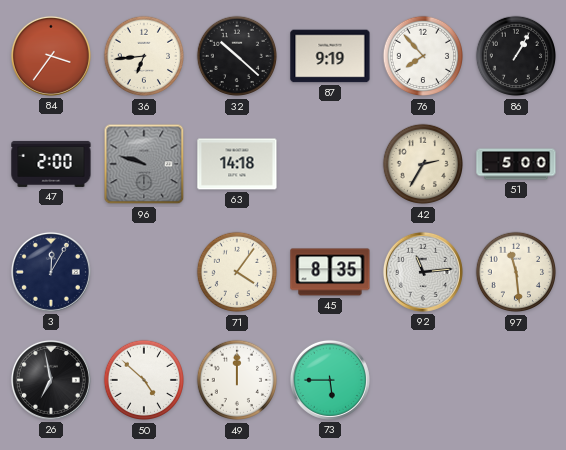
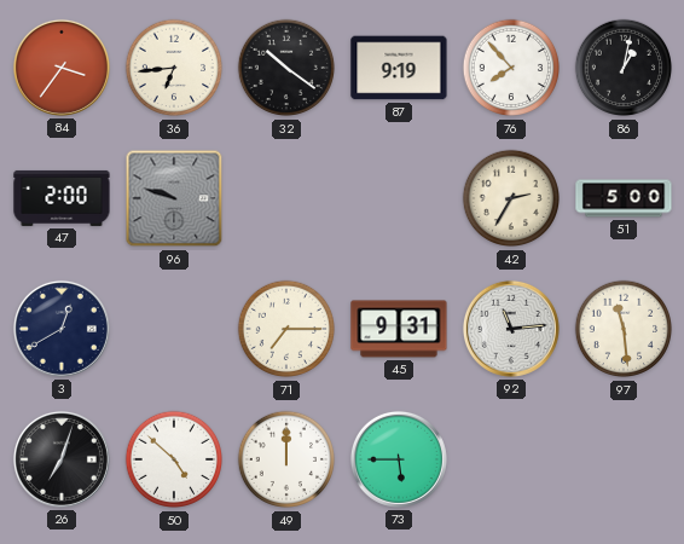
32: 10:22 -> 10:21
86: 1:05 -> 1:02
63: 14:18 -> none
3: 12:05 -> 12:40
71: 4:06 -> 7:15
45: 8:35 -> 9:31
26: 6:58 -> 7:03
